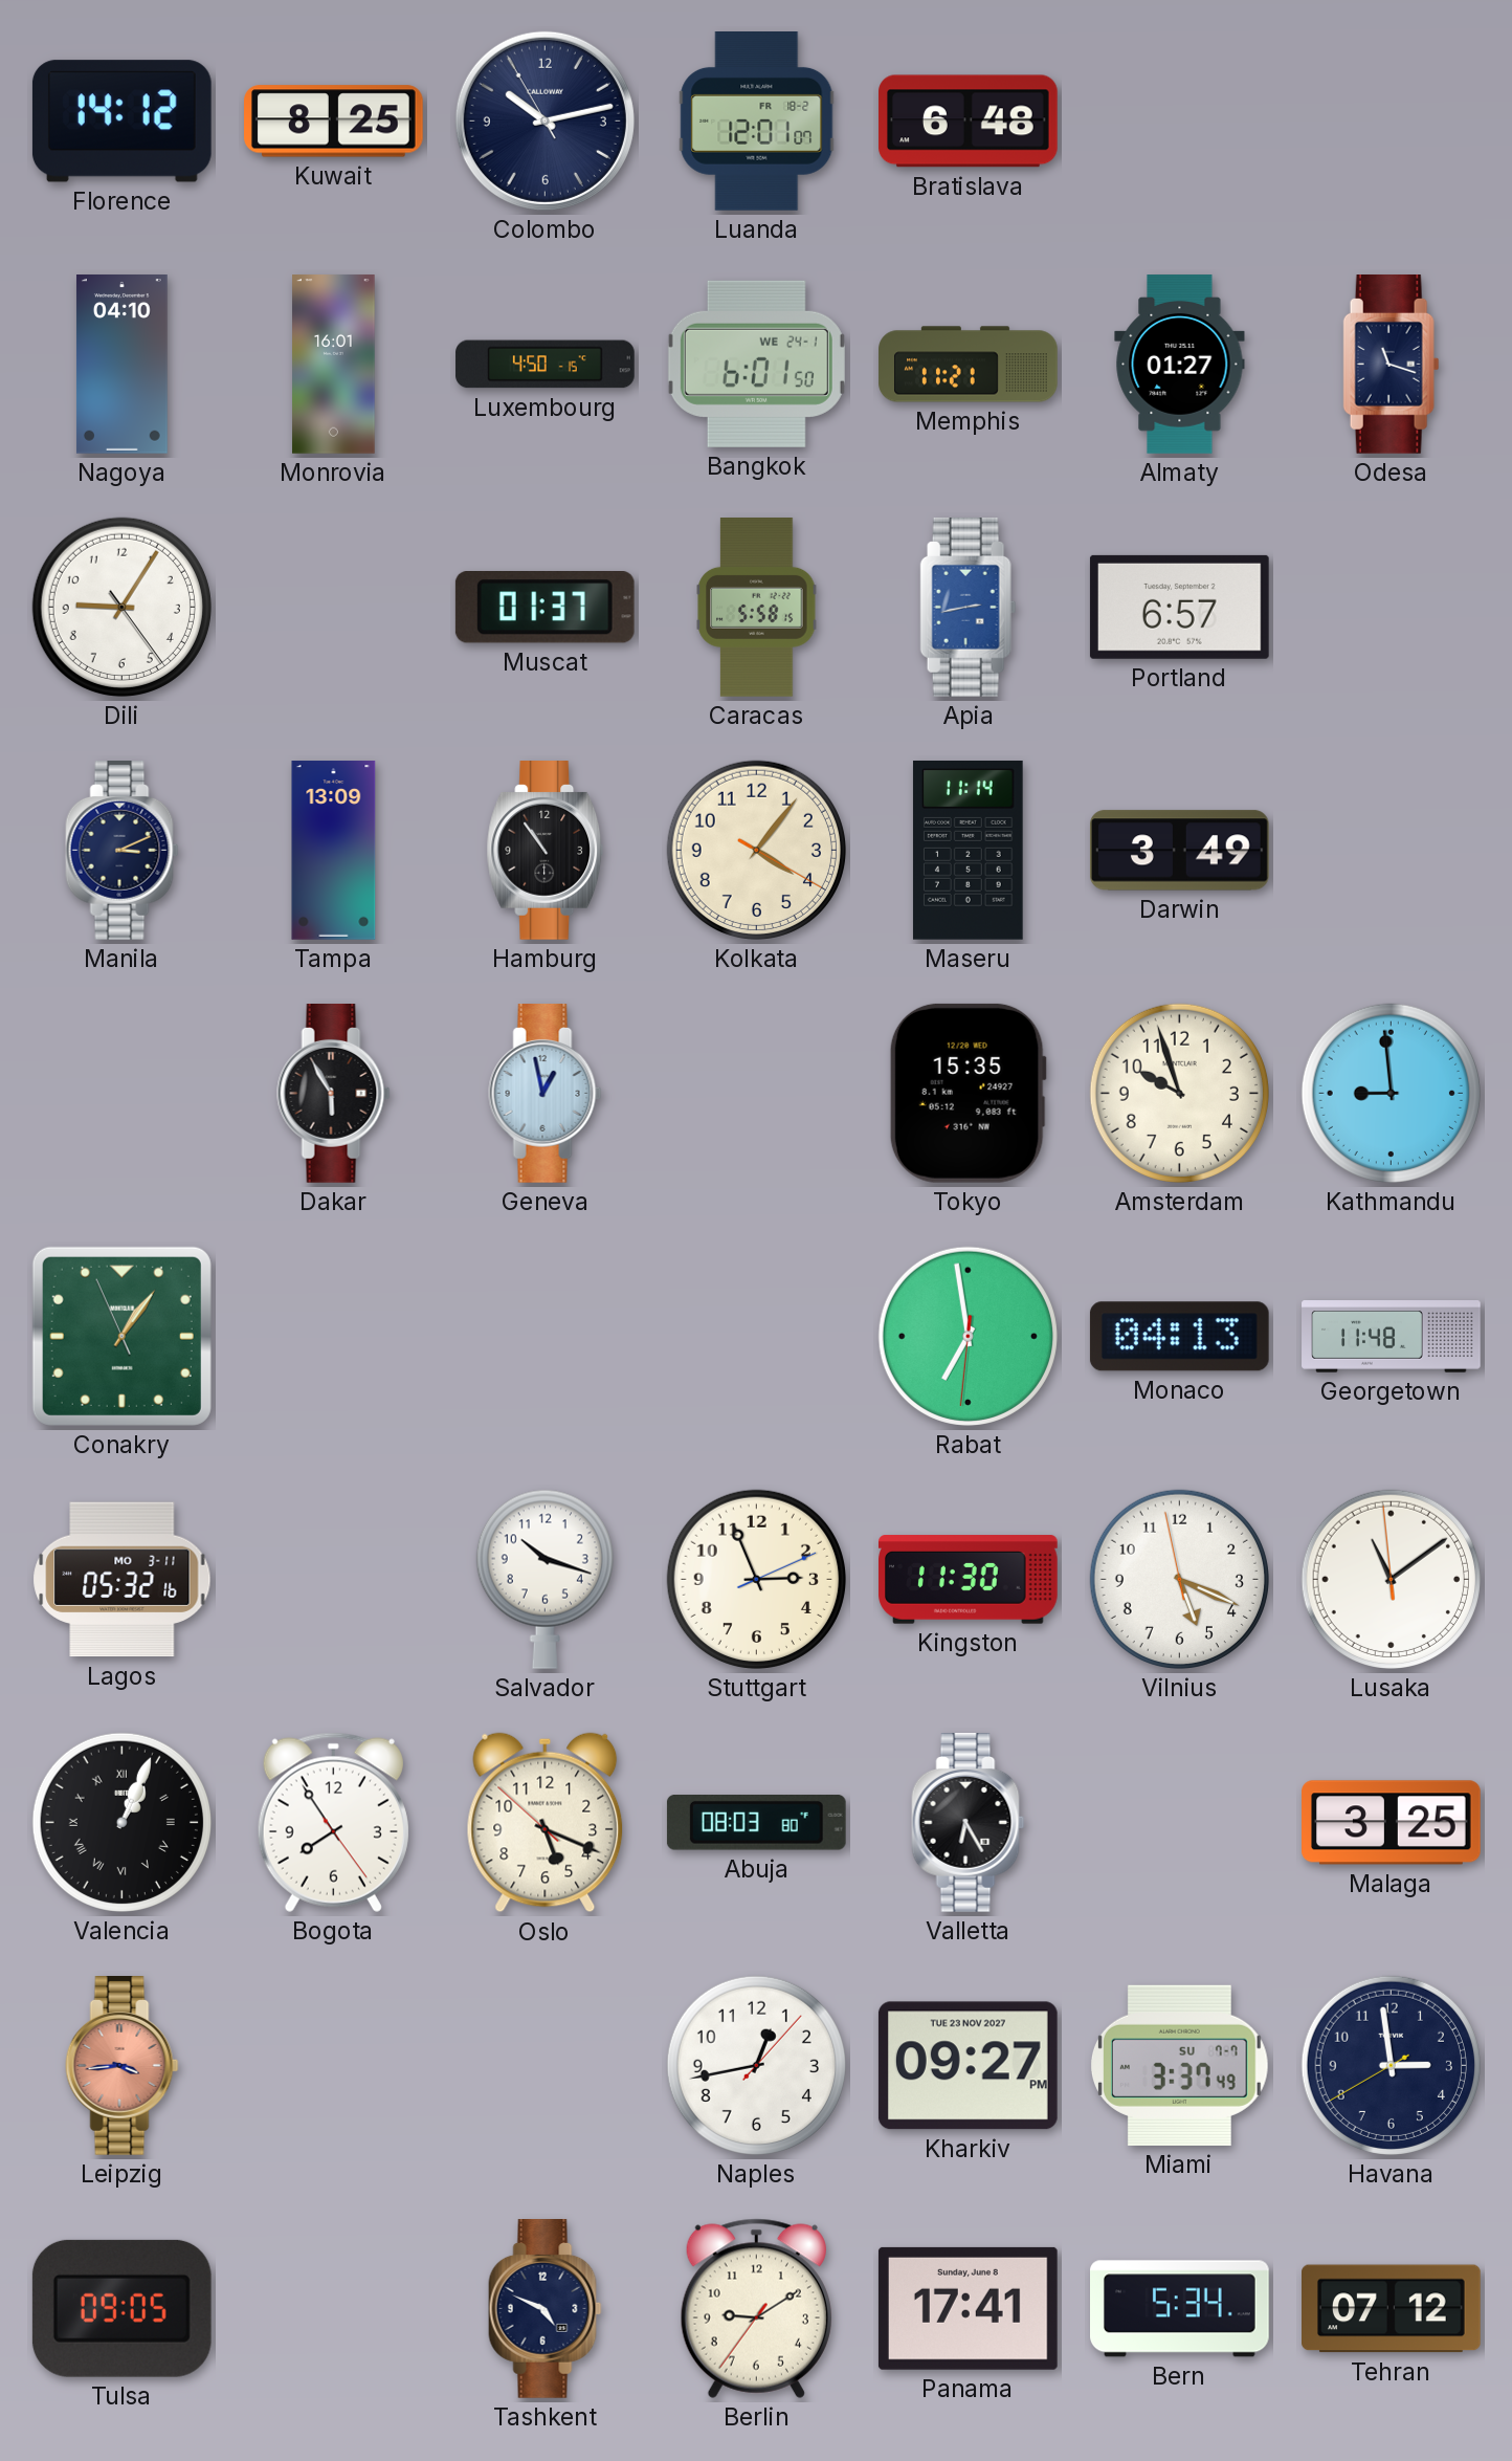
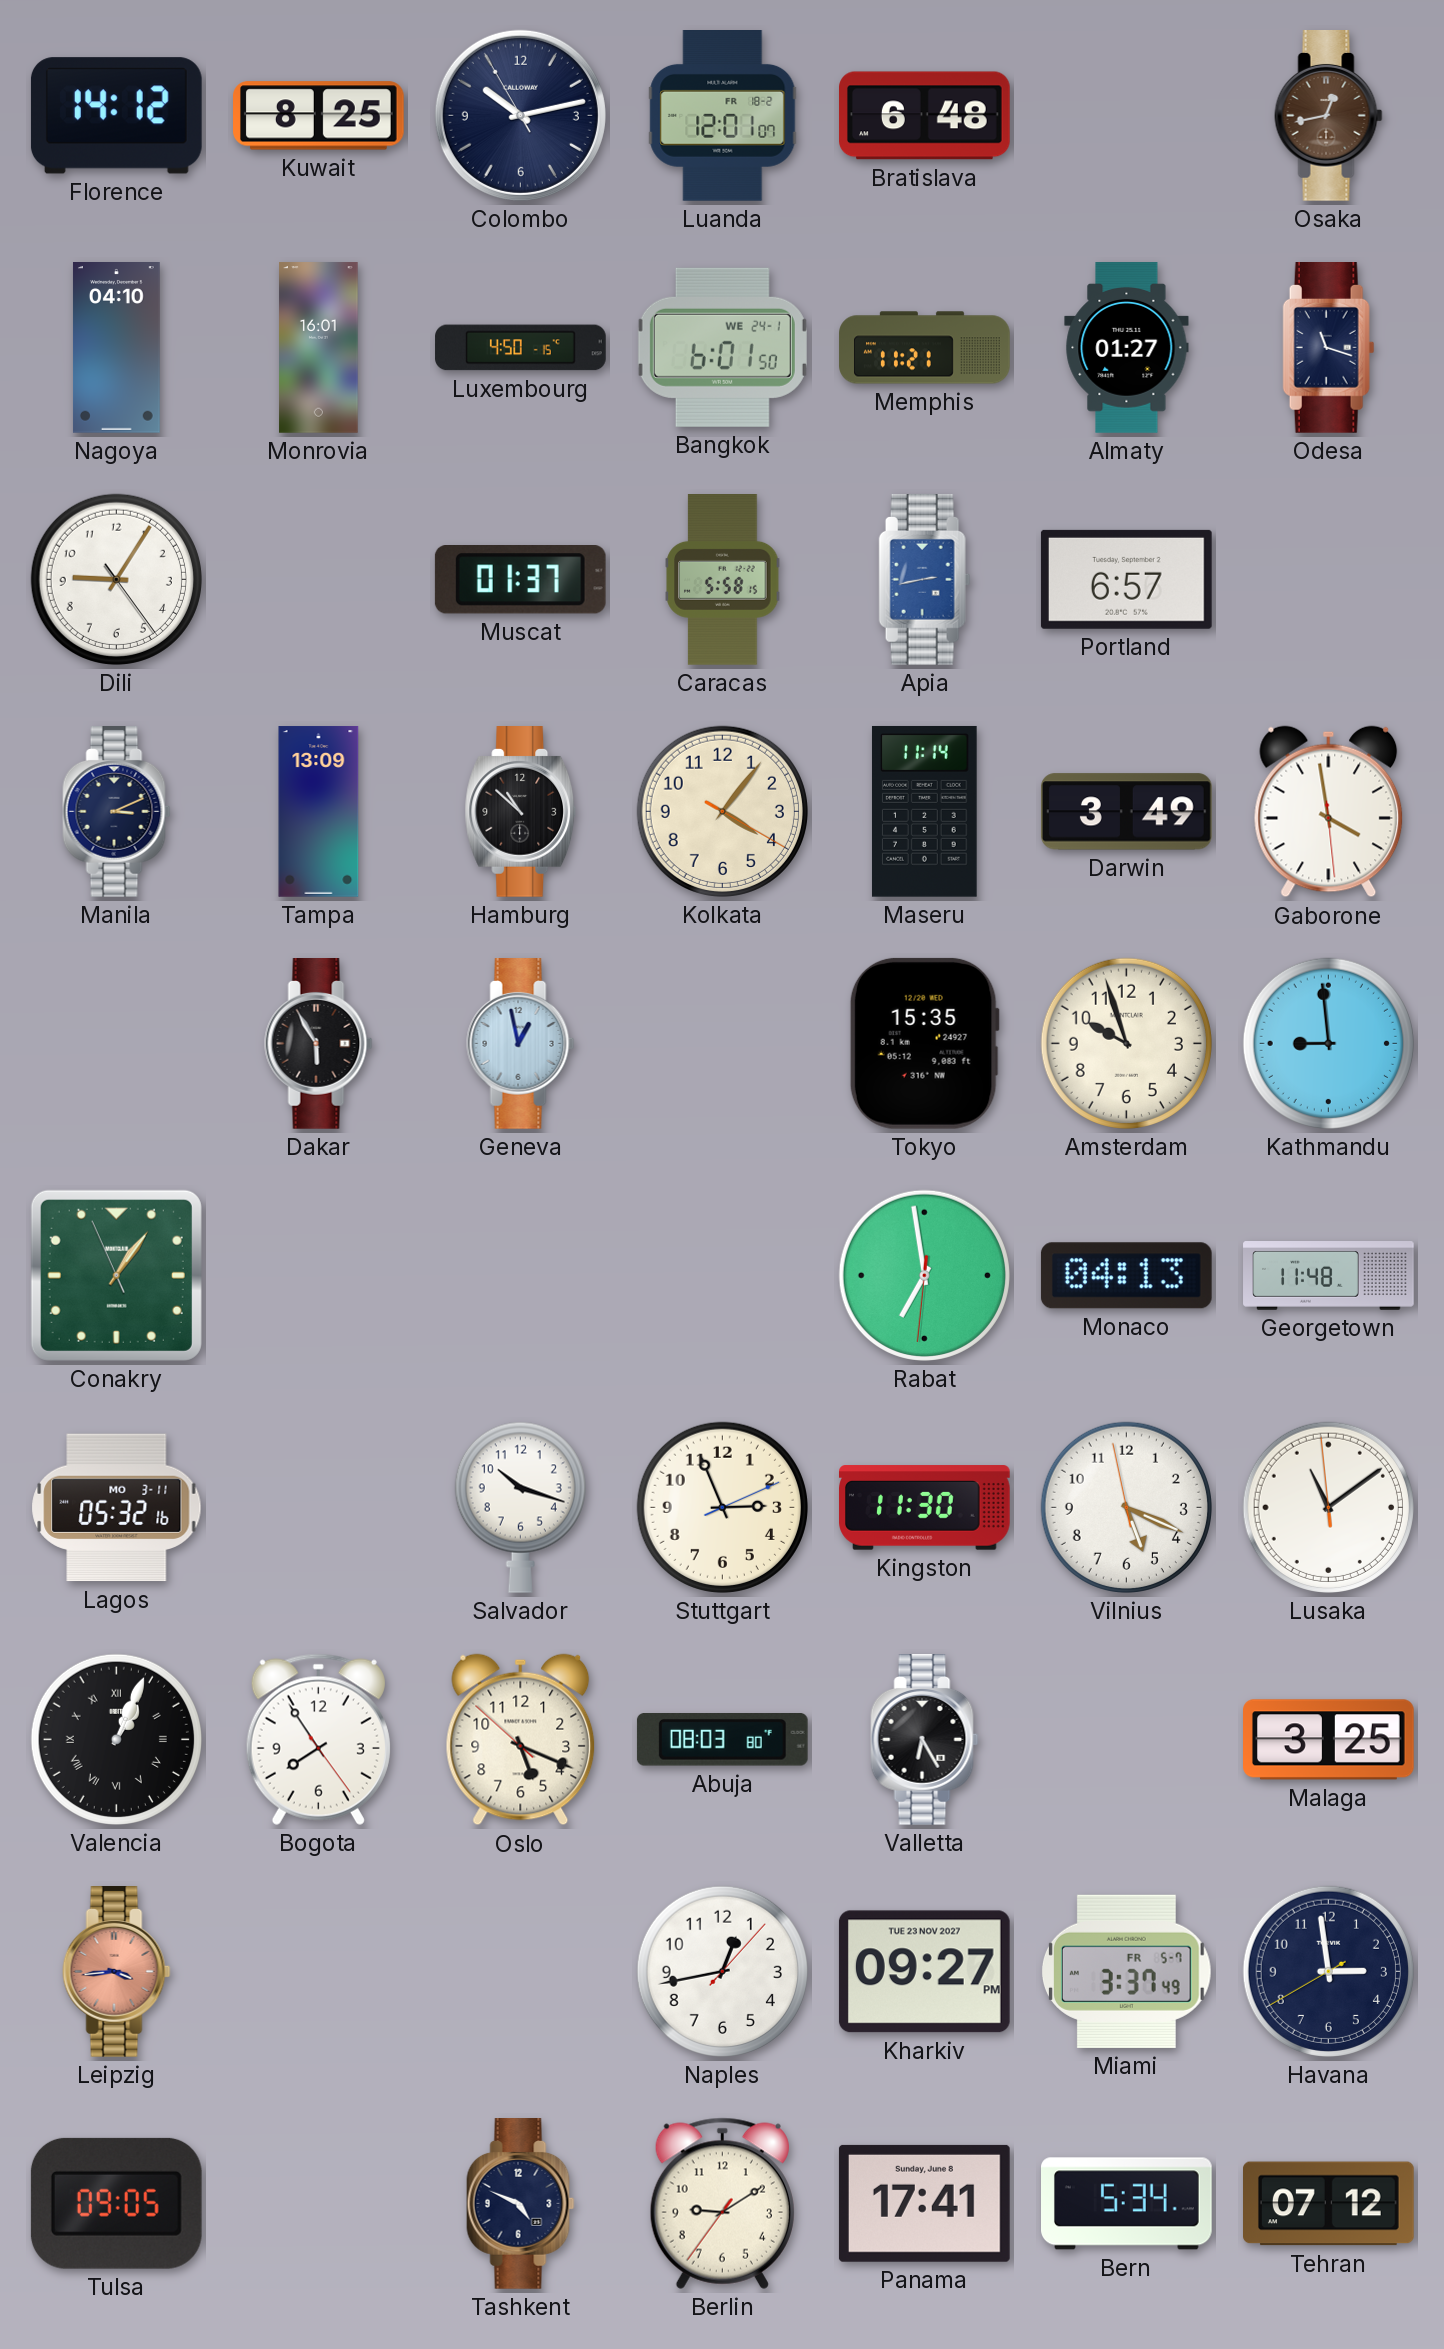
Osaka: none -> 12:43
Hamburg: 10:54 -> 10:52
Gaborone: none -> 3:58
Miami date: SU 7-7 -> FR 5-7
